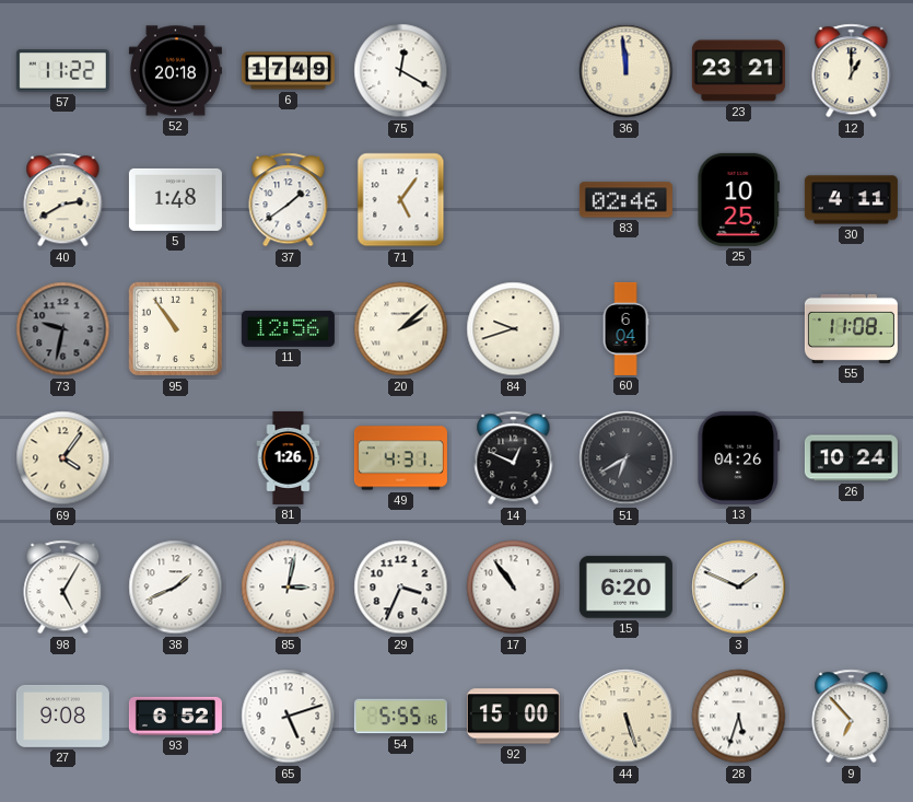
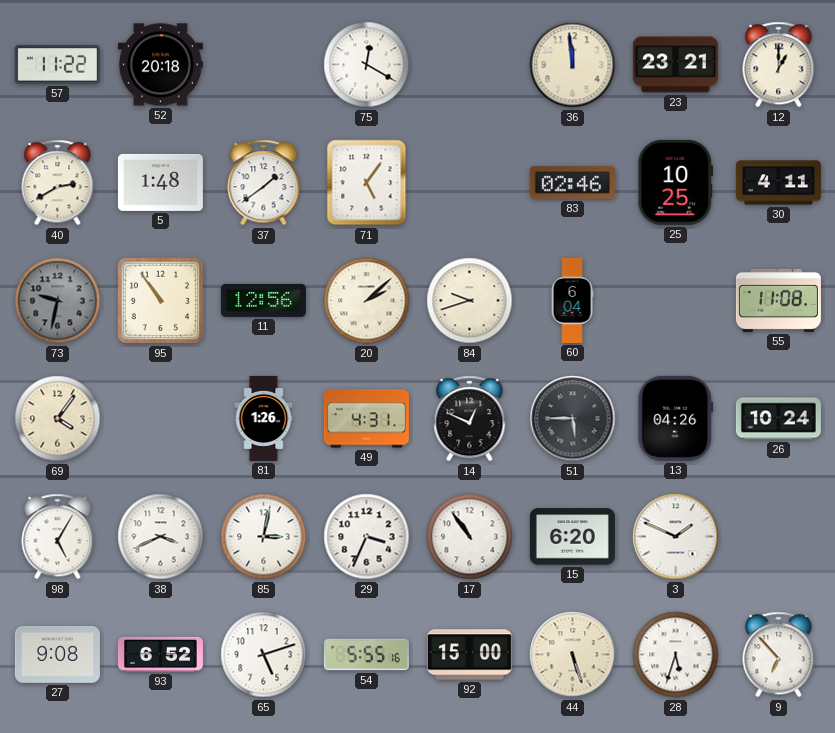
6: 17:49 -> none
51: 6:40 -> 5:45
38: 1:41 -> 3:41
